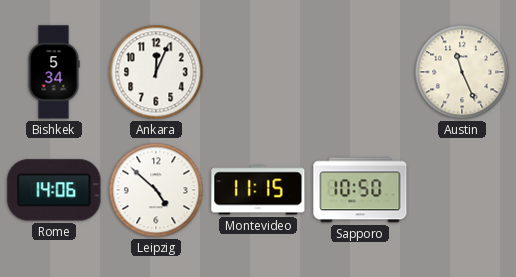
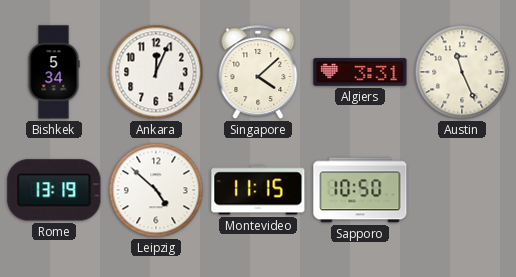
Singapore: none -> 4:08
Algiers: none -> 3:31
Rome: 14:06 -> 13:19
